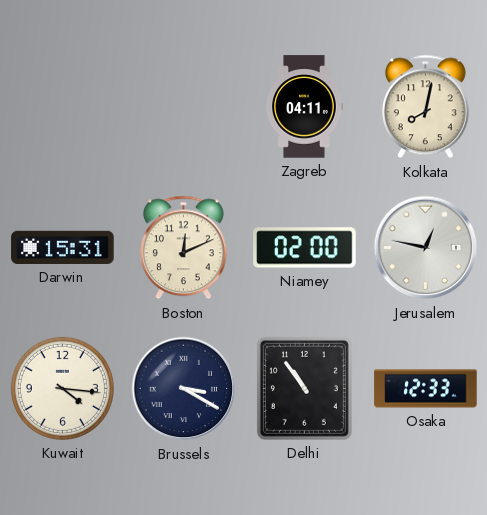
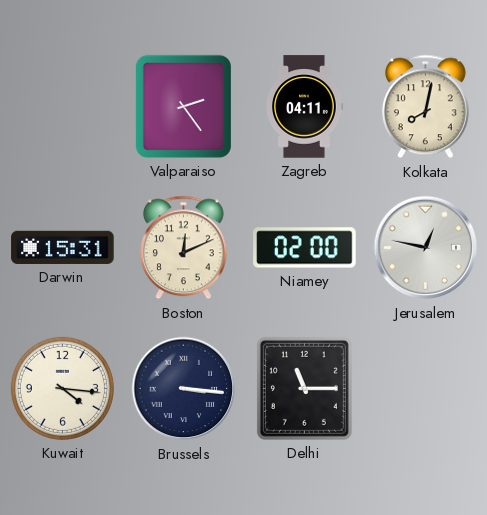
Valparaiso: none -> 2:24
Brussels: 3:20 -> 3:16
Delhi: 10:54 -> 11:15
Osaka: 12:33 -> none
